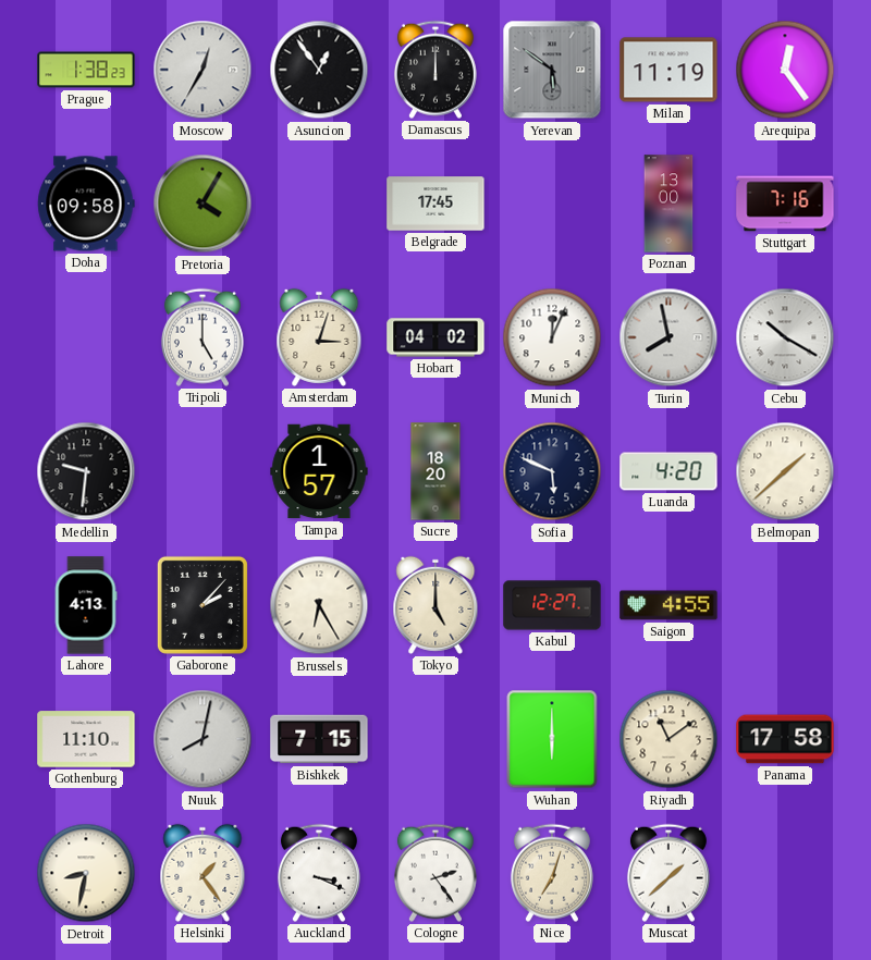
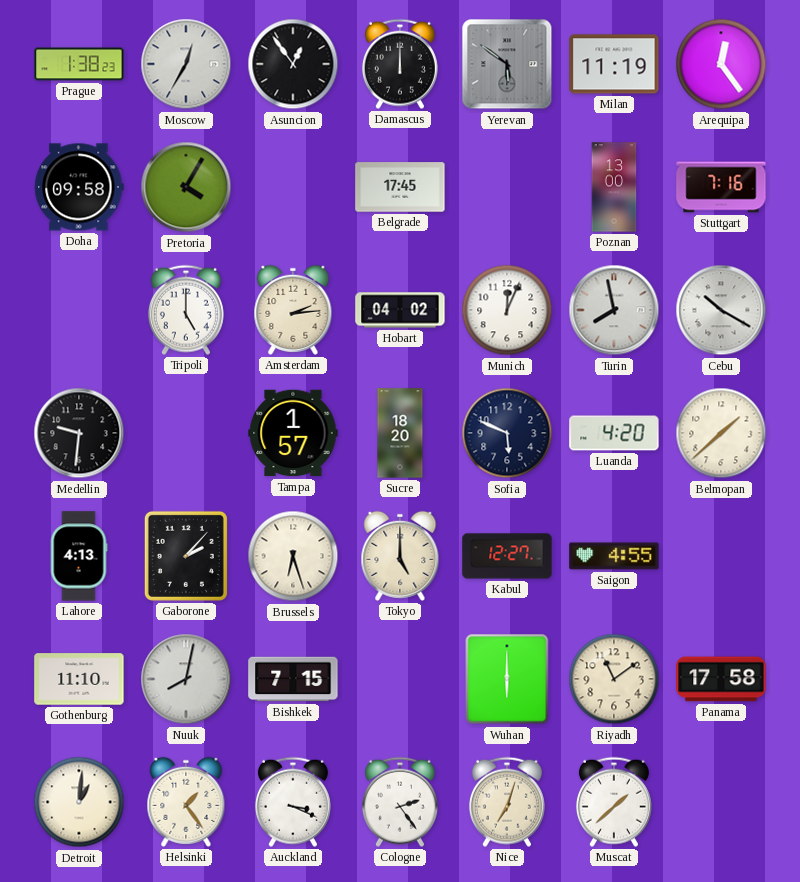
Amsterdam: 3:03 -> 2:14
Brussels: 6:25 -> 6:27
Detroit: 8:32 -> 1:01
